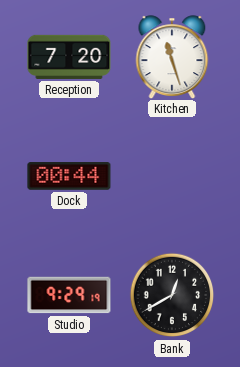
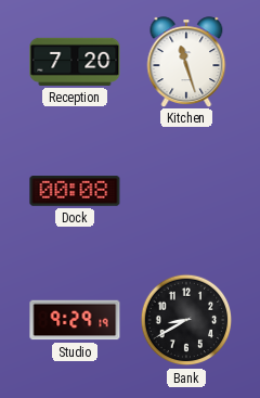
Dock: 00:44 -> 00:08
Bank: 12:40 -> 8:40
